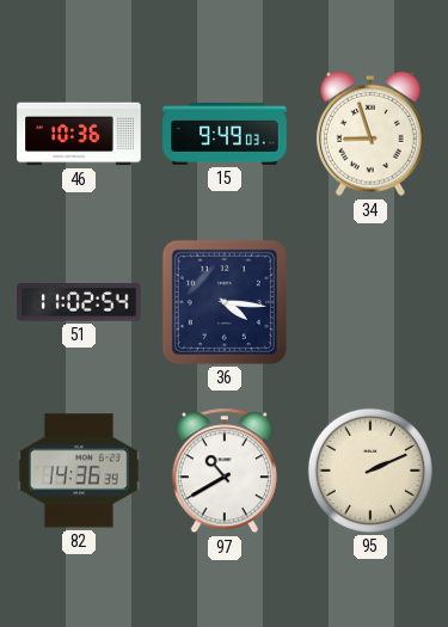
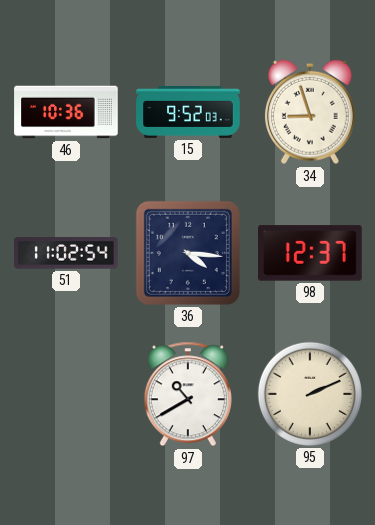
15: 9:49 -> 9:52
98: none -> 12:37
82: 14:36 -> none
